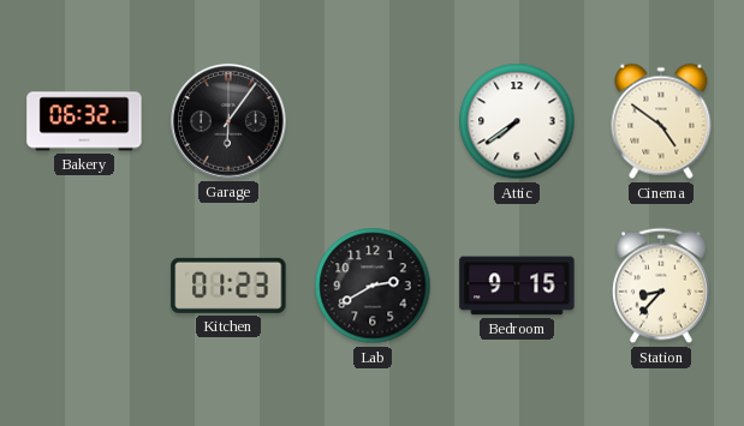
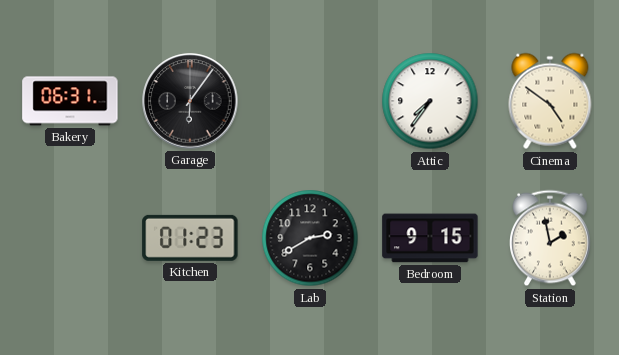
Bakery: 06:32 -> 06:31
Attic: 7:39 -> 7:36
Station: 8:37 -> 1:58
